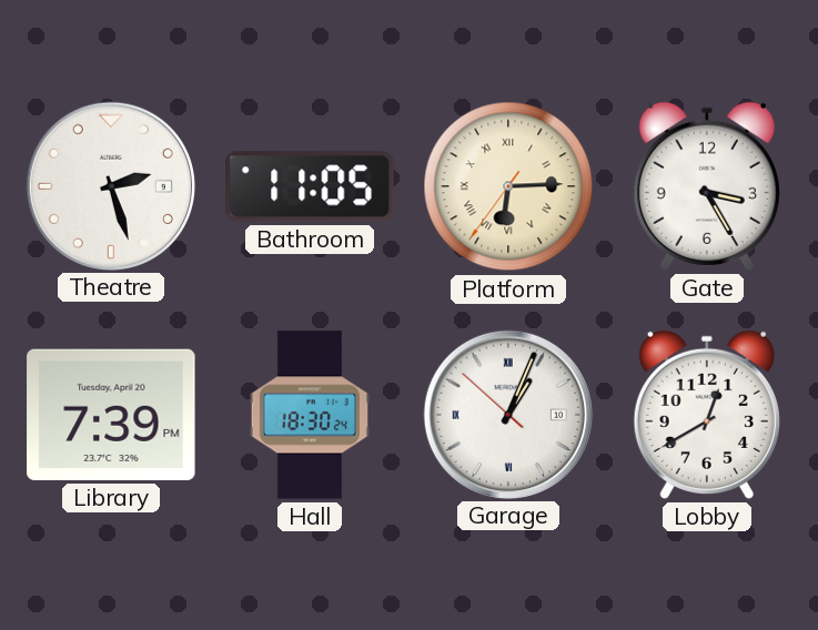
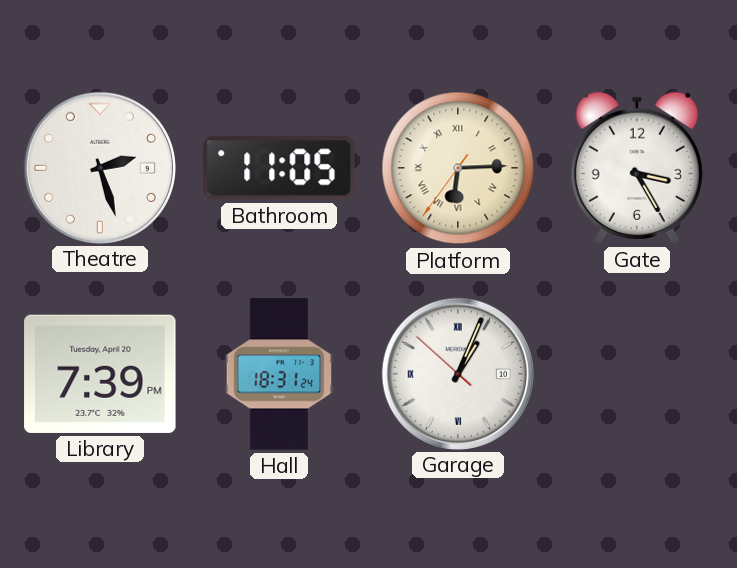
Hall: 18:30 -> 18:31
Lobby: 12:40 -> none
